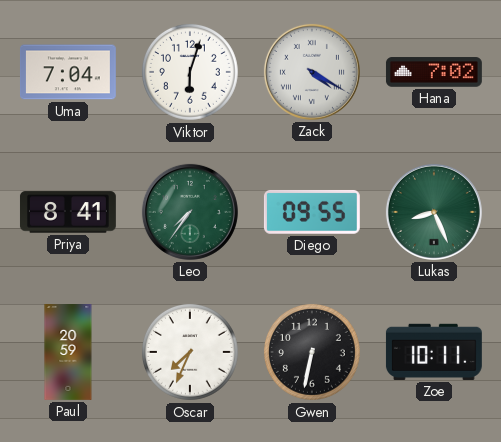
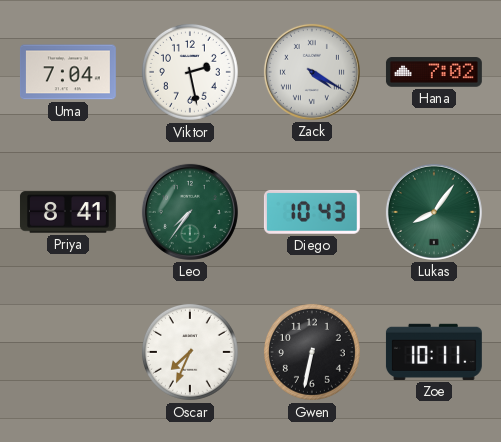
Viktor: 6:03 -> 2:28
Diego: 09:55 -> 10:43
Lukas: 8:26 -> 8:06
Paul: 20:59 -> none
